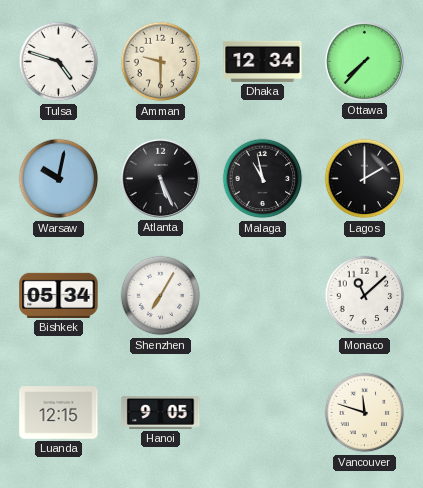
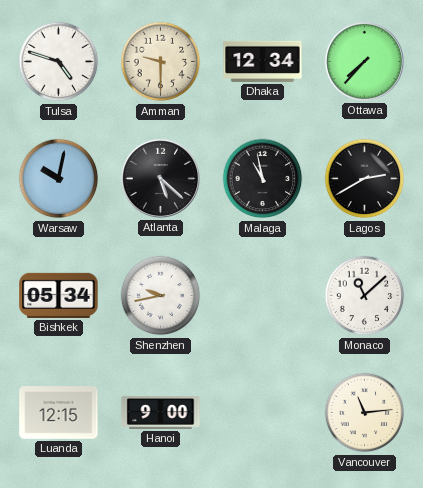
Atlanta: 5:26 -> 5:22
Lagos: 2:00 -> 2:40
Shenzhen: 7:05 -> 9:43
Hanoi: 9:05 -> 9:00
Vancouver: 11:48 -> 11:14
